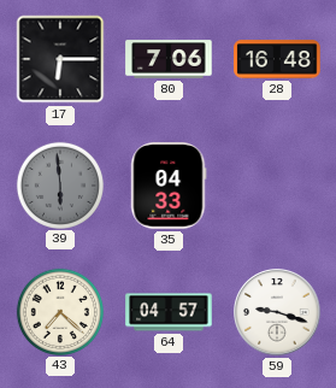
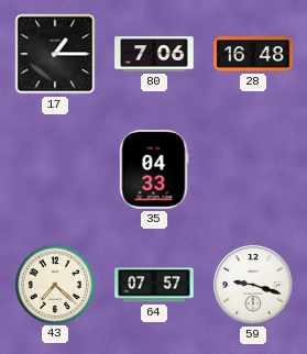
17: 6:15 -> 1:15
39: 5:59 -> none
64: 04:57 -> 07:57
